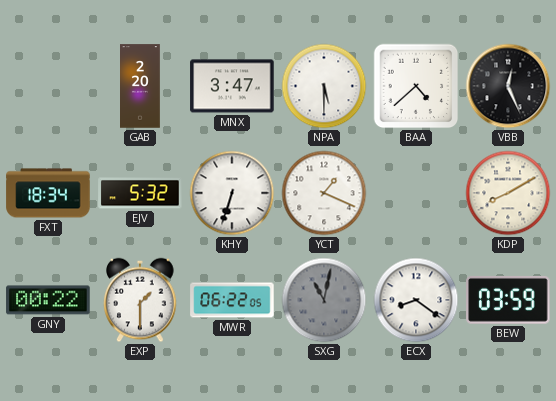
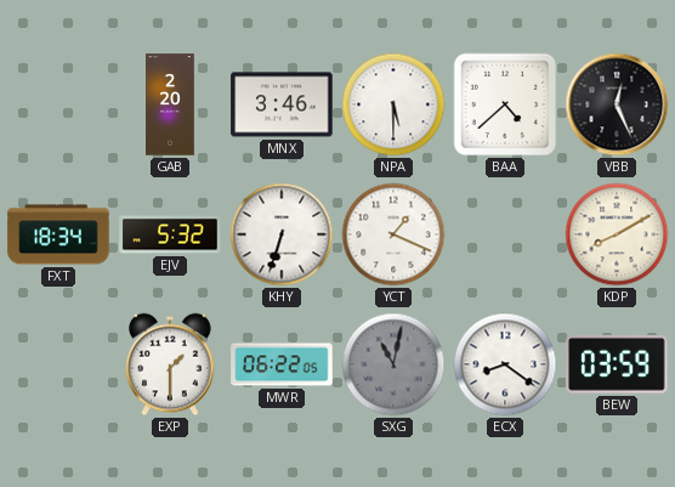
MNX: 3:47 -> 3:46
GNY: 00:22 -> none
